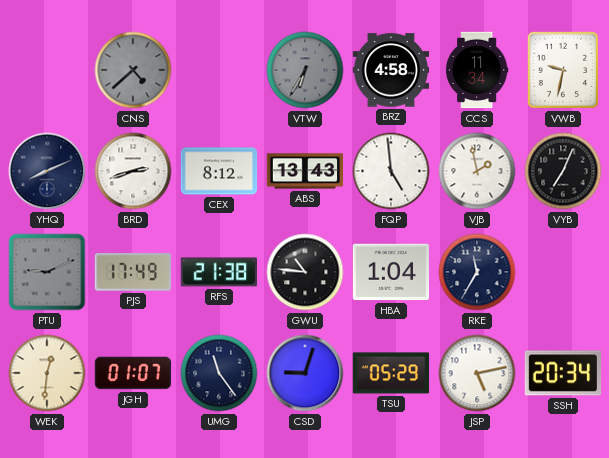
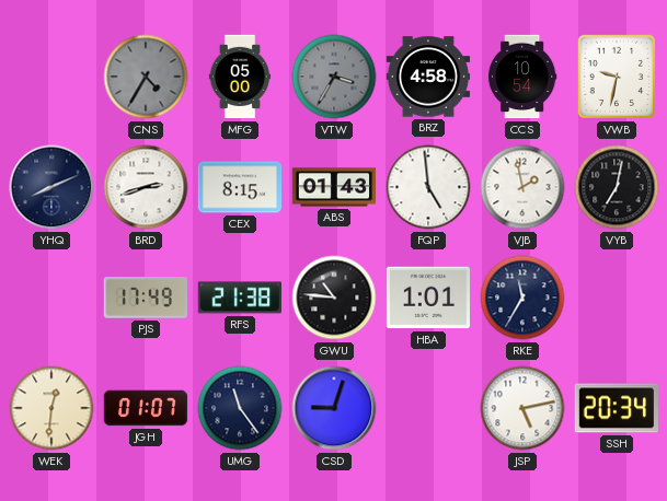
CNS: 4:38 -> 4:35
MFG: none -> 05:00
VTW: 6:35 -> 3:35
CCS: 11:34 -> 10:54
CEX: 8:12 -> 8:15
ABS: 13:43 -> 01:43
VYB: 7:04 -> 7:02
PTU: 9:11 -> none
HBA: 1:04 -> 1:01
TSU: 05:29 -> none
